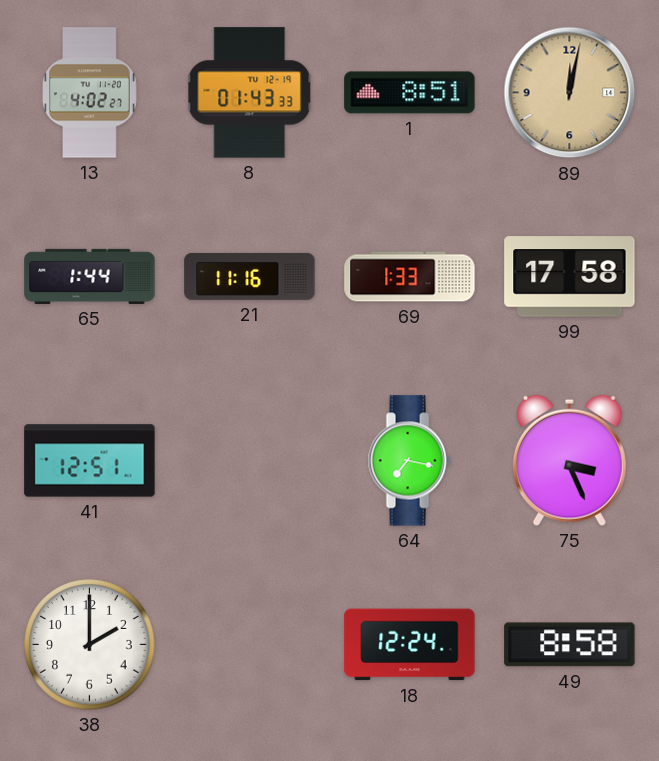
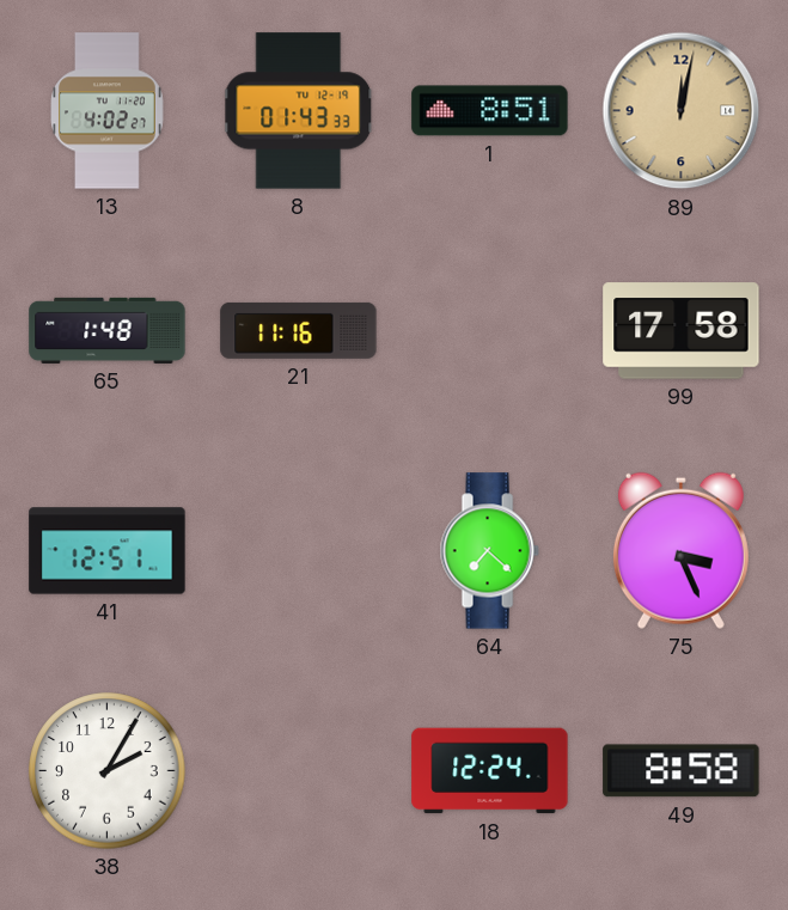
65: 1:44 -> 1:48
69: 1:33 -> none
64: 7:17 -> 7:22
38: 2:00 -> 2:05
